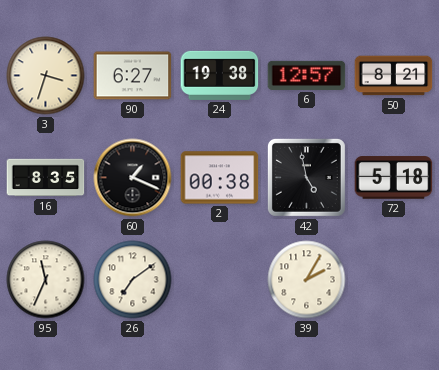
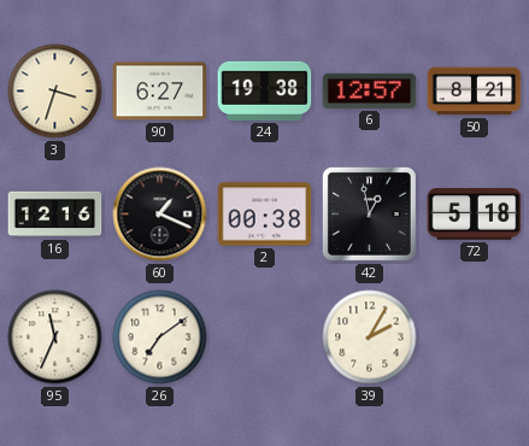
16: 8:35 -> 12:16
42: 4:58 -> 12:58
